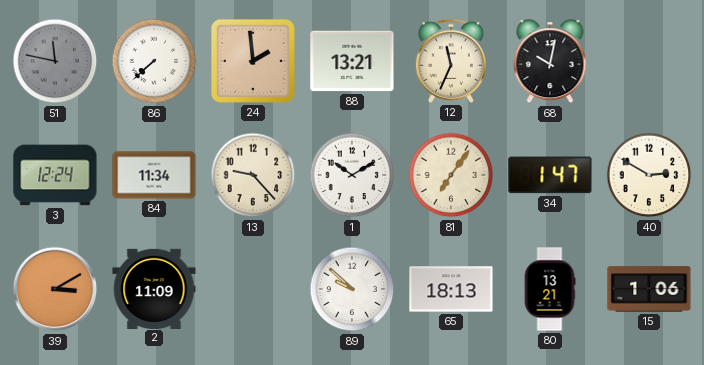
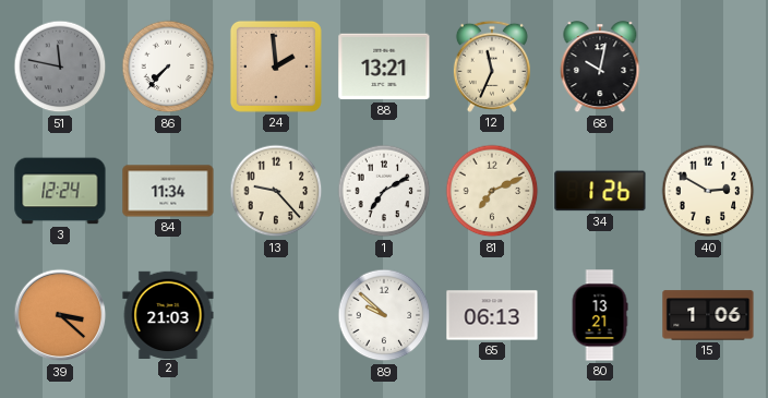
86: 7:38 -> 7:37
1: 10:10 -> 7:10
81: 7:06 -> 7:11
34: 1:47 -> 1:26
39: 3:10 -> 3:22
2: 11:09 -> 21:03
65: 18:13 -> 06:13
